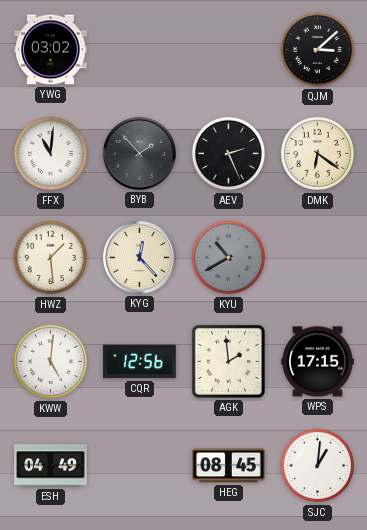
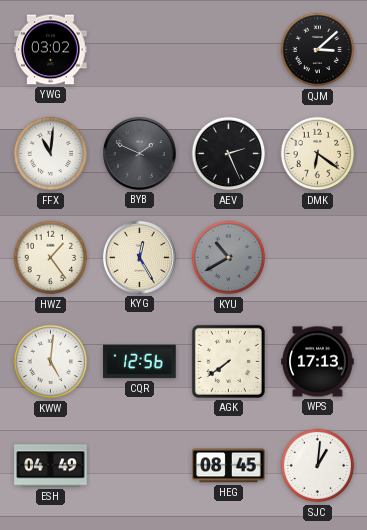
BYB: 1:53 -> 1:49
HWZ: 1:29 -> 1:24
KYG: 12:23 -> 12:25
AGK: 1:59 -> 7:39
WPS: 17:15 -> 17:13
